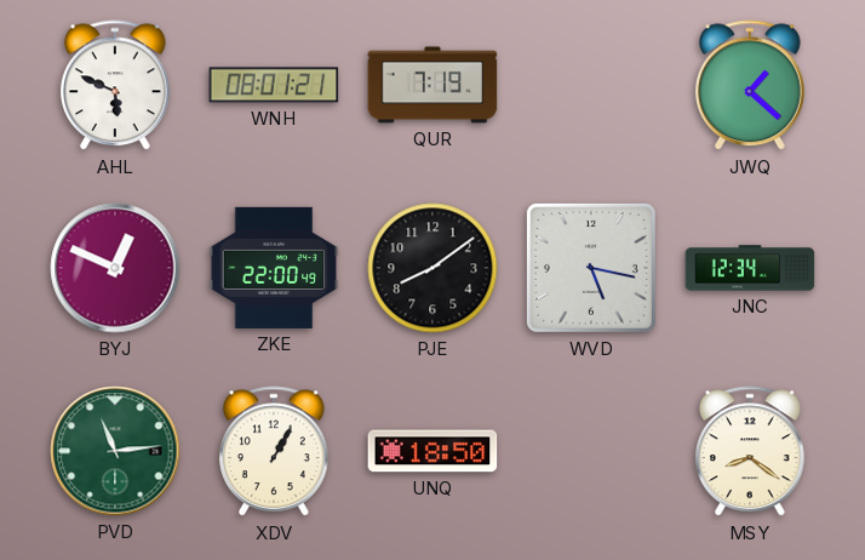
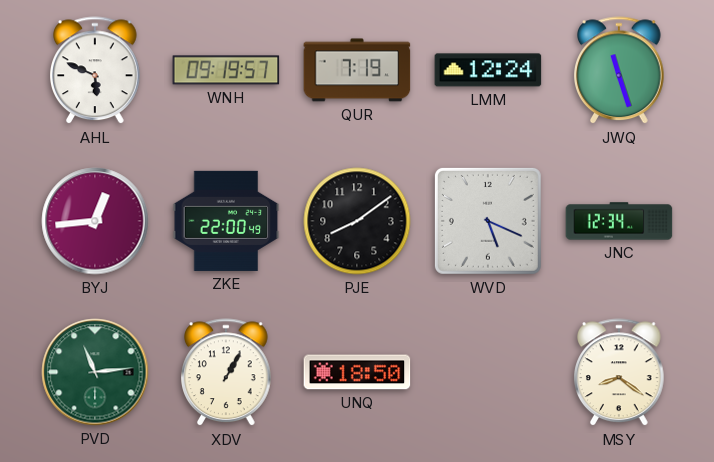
WNH: 08:01 -> 09:19
LMM: none -> 12:24
JWQ: 1:22 -> 11:27
BYJ: 12:49 -> 12:44
WVD: 5:17 -> 5:19
